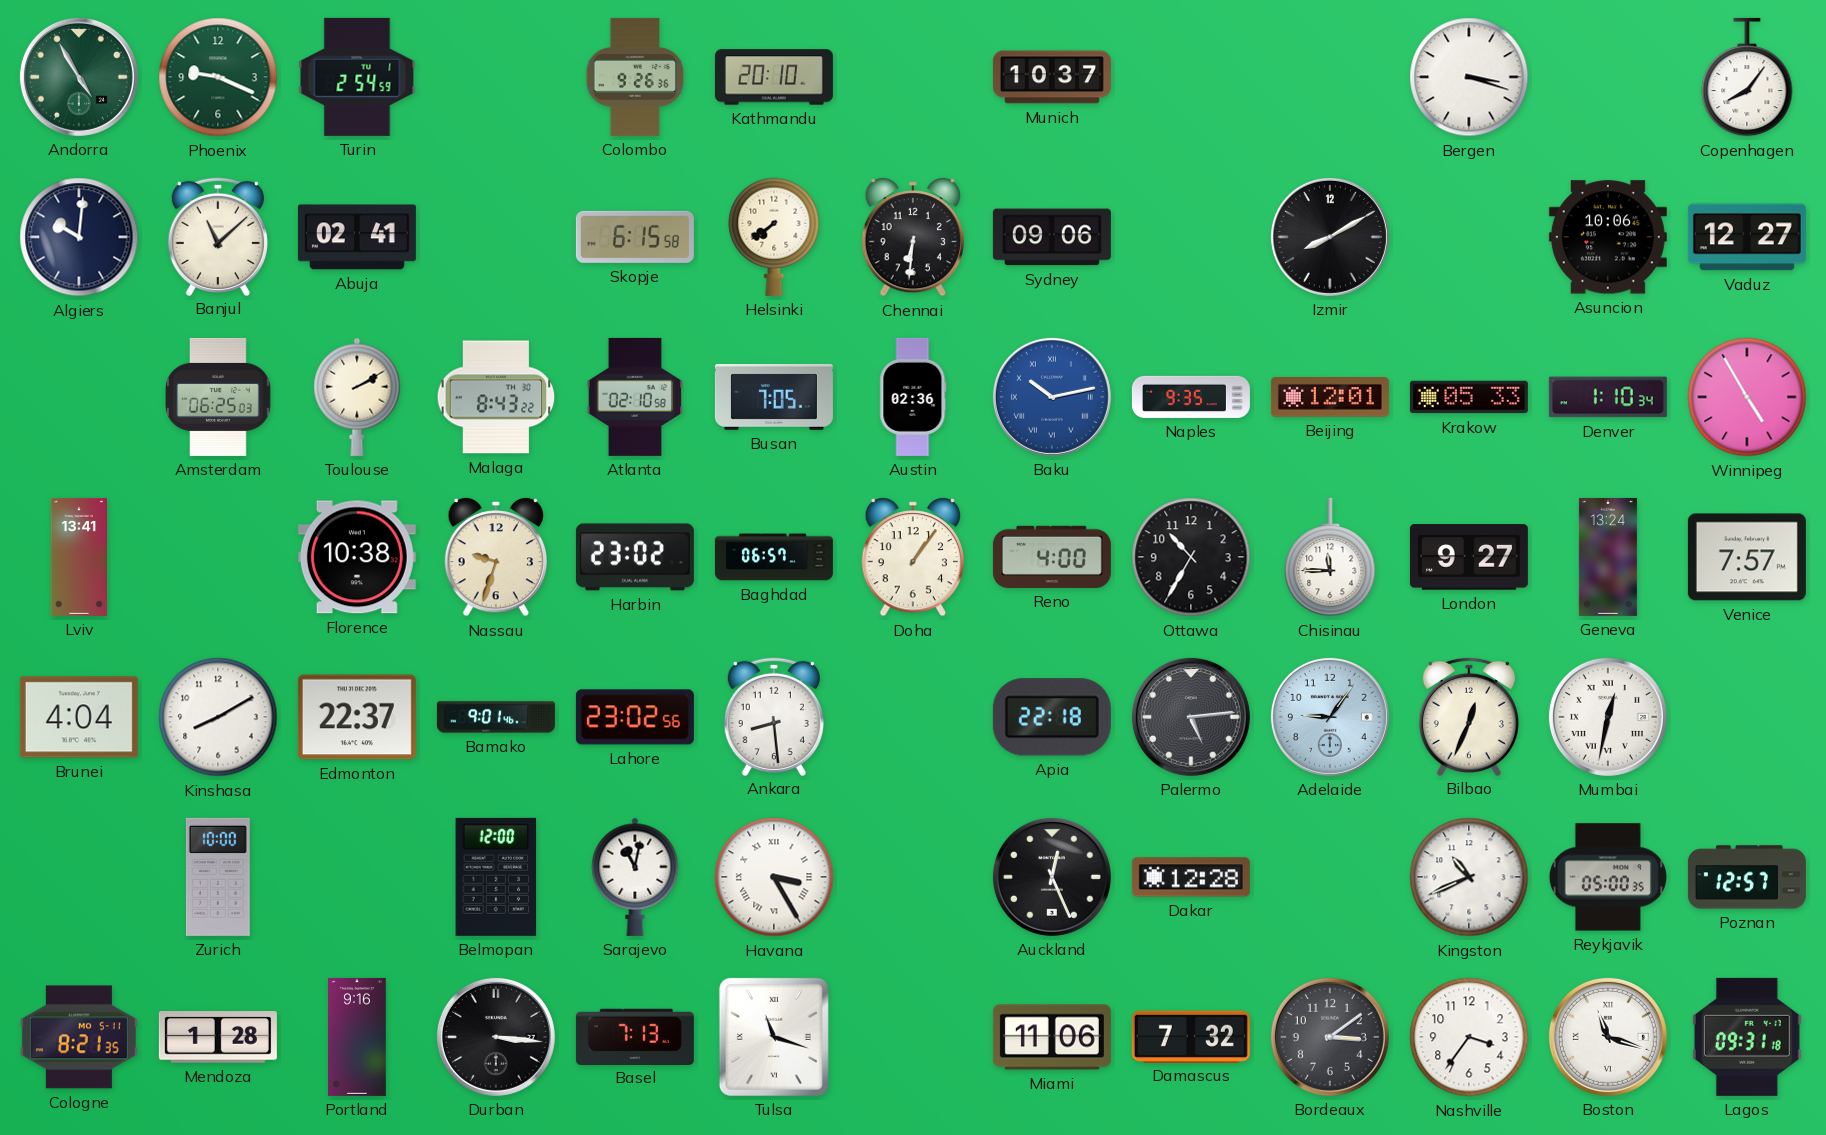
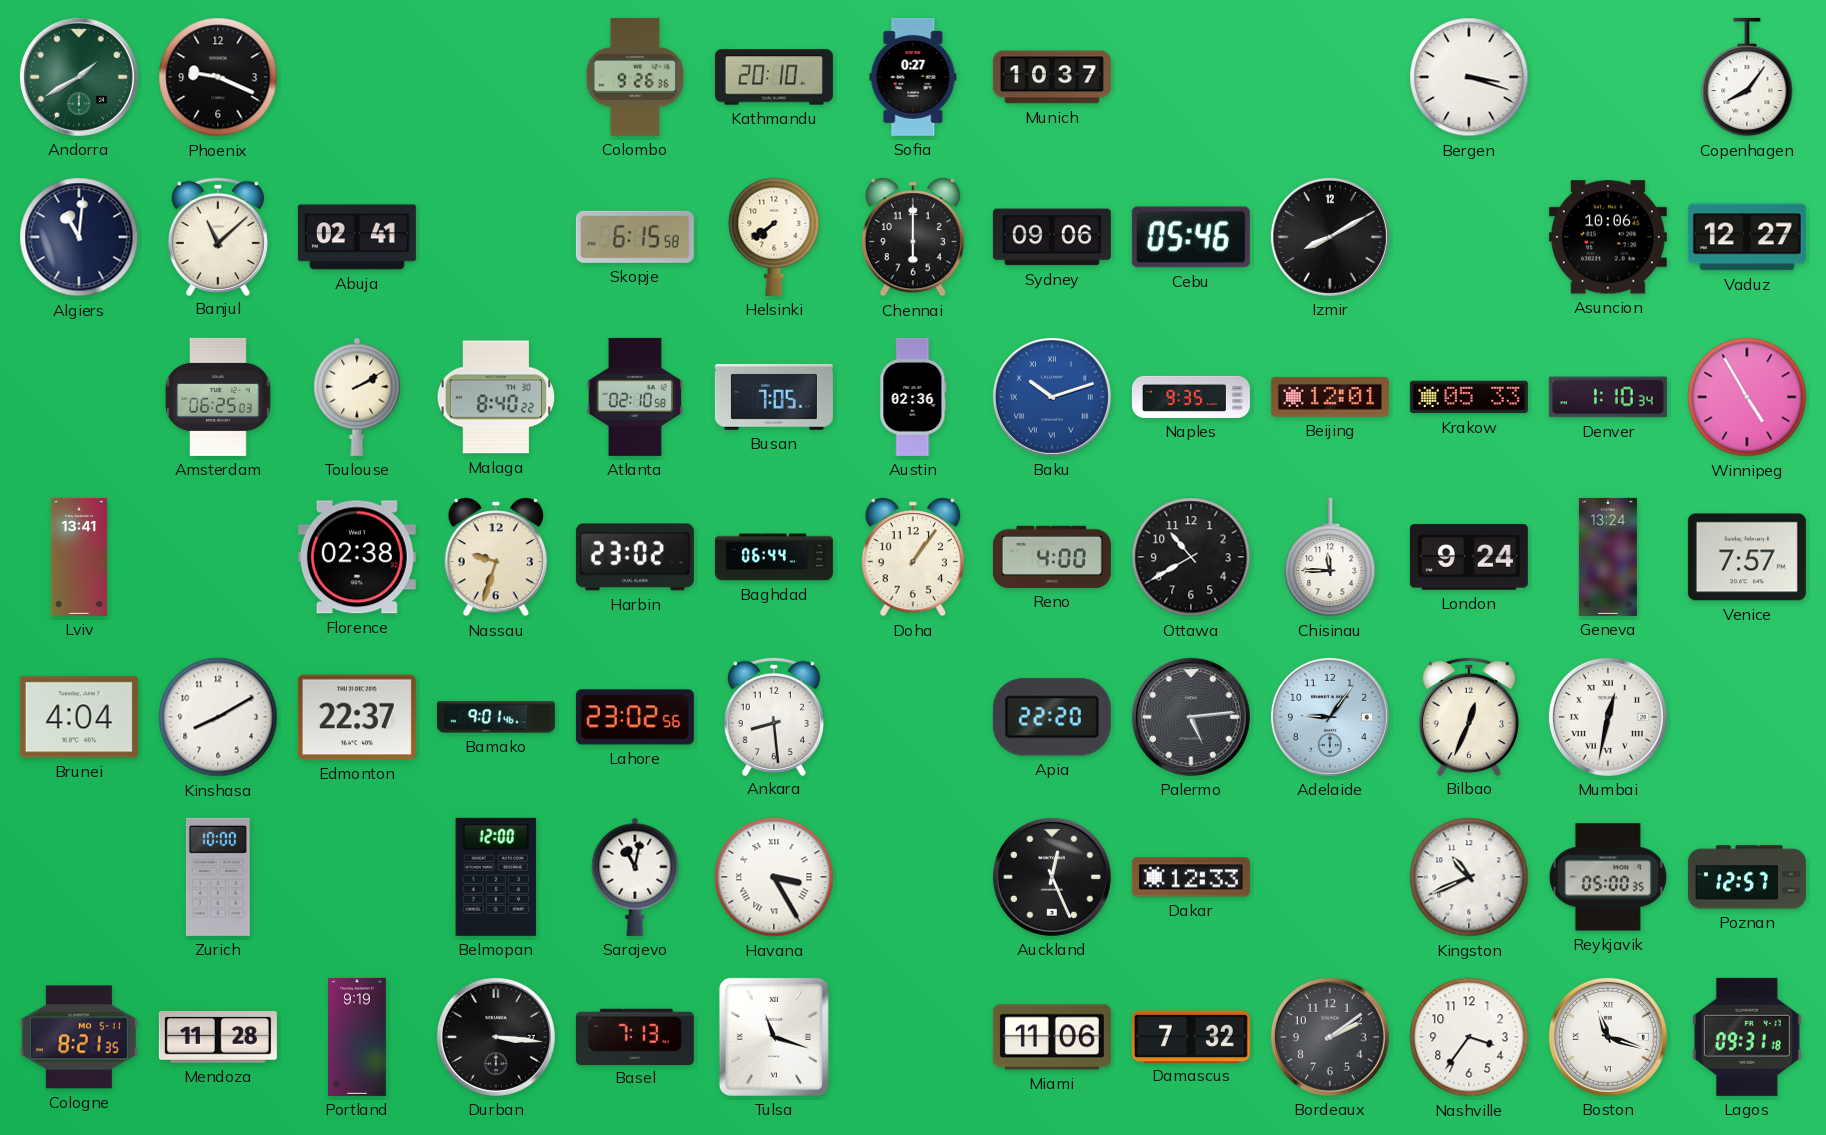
Andorra: 4:55 -> 1:40
Phoenix dial: green -> black
Turin: 2:54 -> none
Sofia: none -> 0:27
Algiers: 10:01 -> 11:01
Chennai: 6:31 -> 6:00
Cebu: none -> 05:46
Malaga: 8:43 -> 8:40
Baku: 10:13 -> 10:12
Florence: 10:38 -> 02:38
Baghdad: 06:57 -> 06:44
Ottawa: 10:35 -> 10:40
London: 9:27 -> 9:24
Apia: 22:18 -> 22:20
Dakar: 12:28 -> 12:33
Mendoza: 1:28 -> 11:28
Portland: 9:16 -> 9:19
Bordeaux: 3:09 -> 2:09
